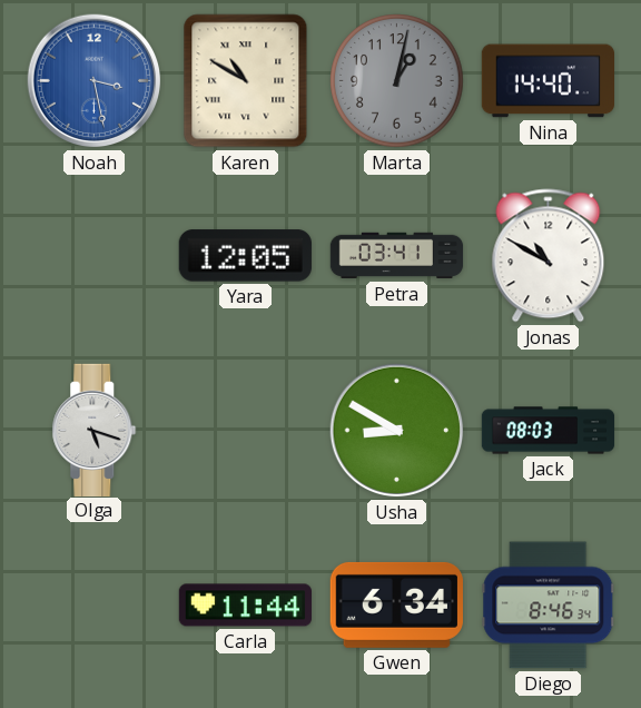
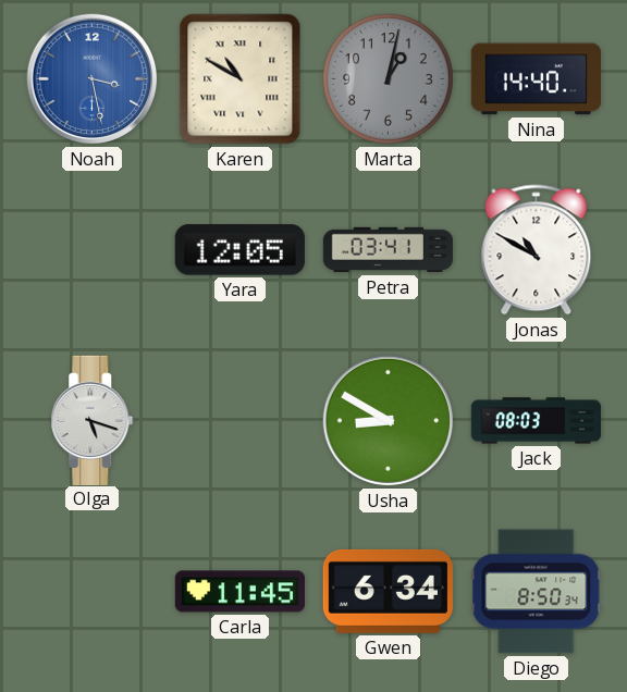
Carla: 11:44 -> 11:45
Diego: 8:46 -> 8:50
